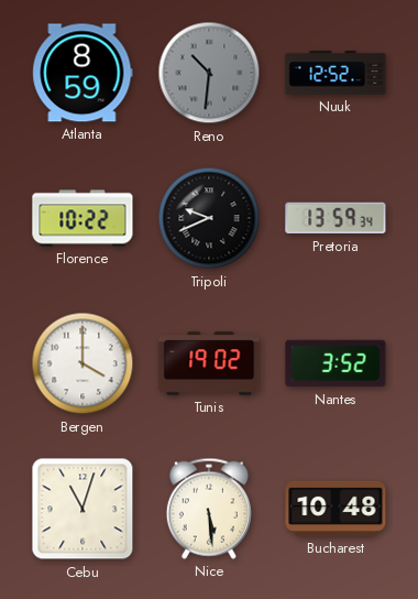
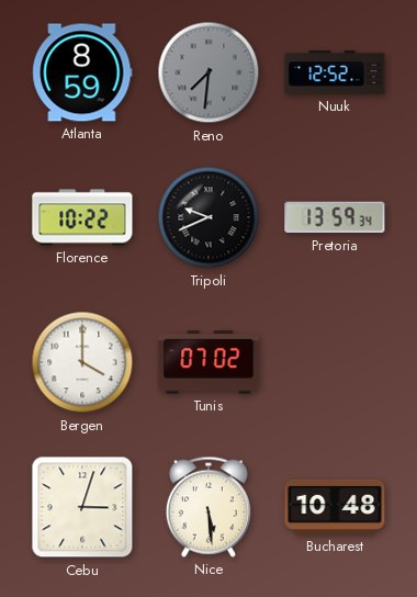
Reno: 10:31 -> 7:31
Tunis: 19:02 -> 07:02
Nantes: 3:52 -> none
Cebu: 11:03 -> 3:03
